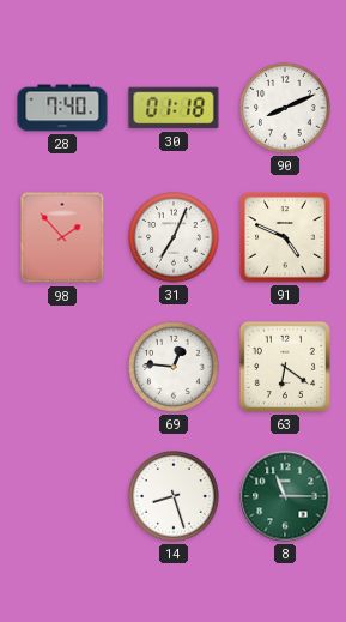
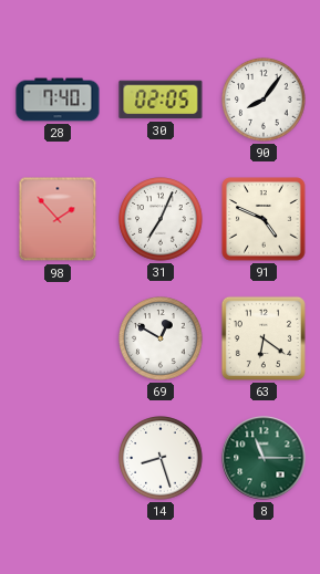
30: 01:18 -> 02:05
90: 8:11 -> 8:06
69: 12:46 -> 12:50
